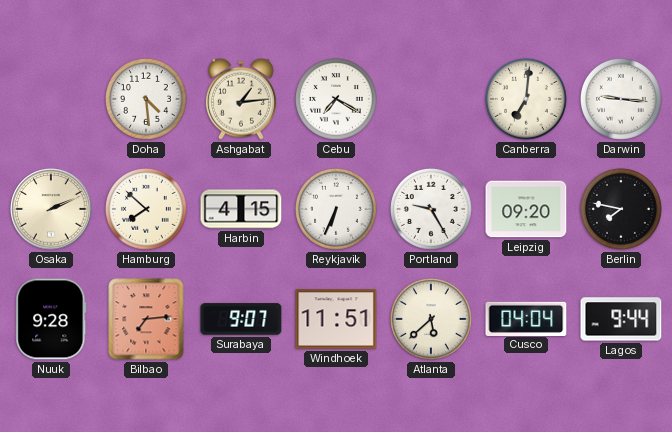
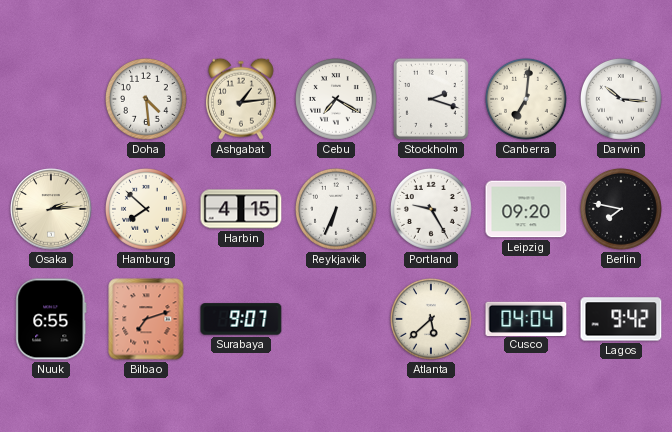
Stockholm: none -> 2:18
Darwin: 9:16 -> 10:16
Osaka: 2:11 -> 2:14
Nuuk: 9:28 -> 6:55
Bilbao: 7:14 -> 7:12
Windhoek: 11:51 -> none
Lagos: 9:44 -> 9:42
